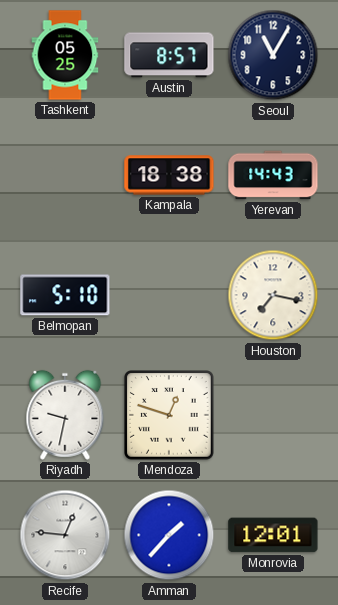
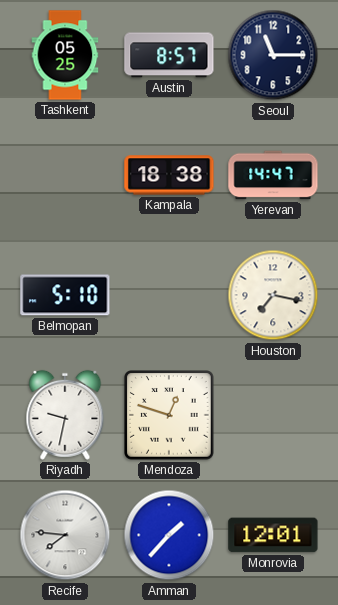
Seoul: 11:05 -> 11:15
Yerevan: 14:43 -> 14:47
Recife: 12:46 -> 7:46
